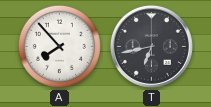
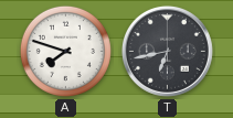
A: 7:53 -> 7:48
